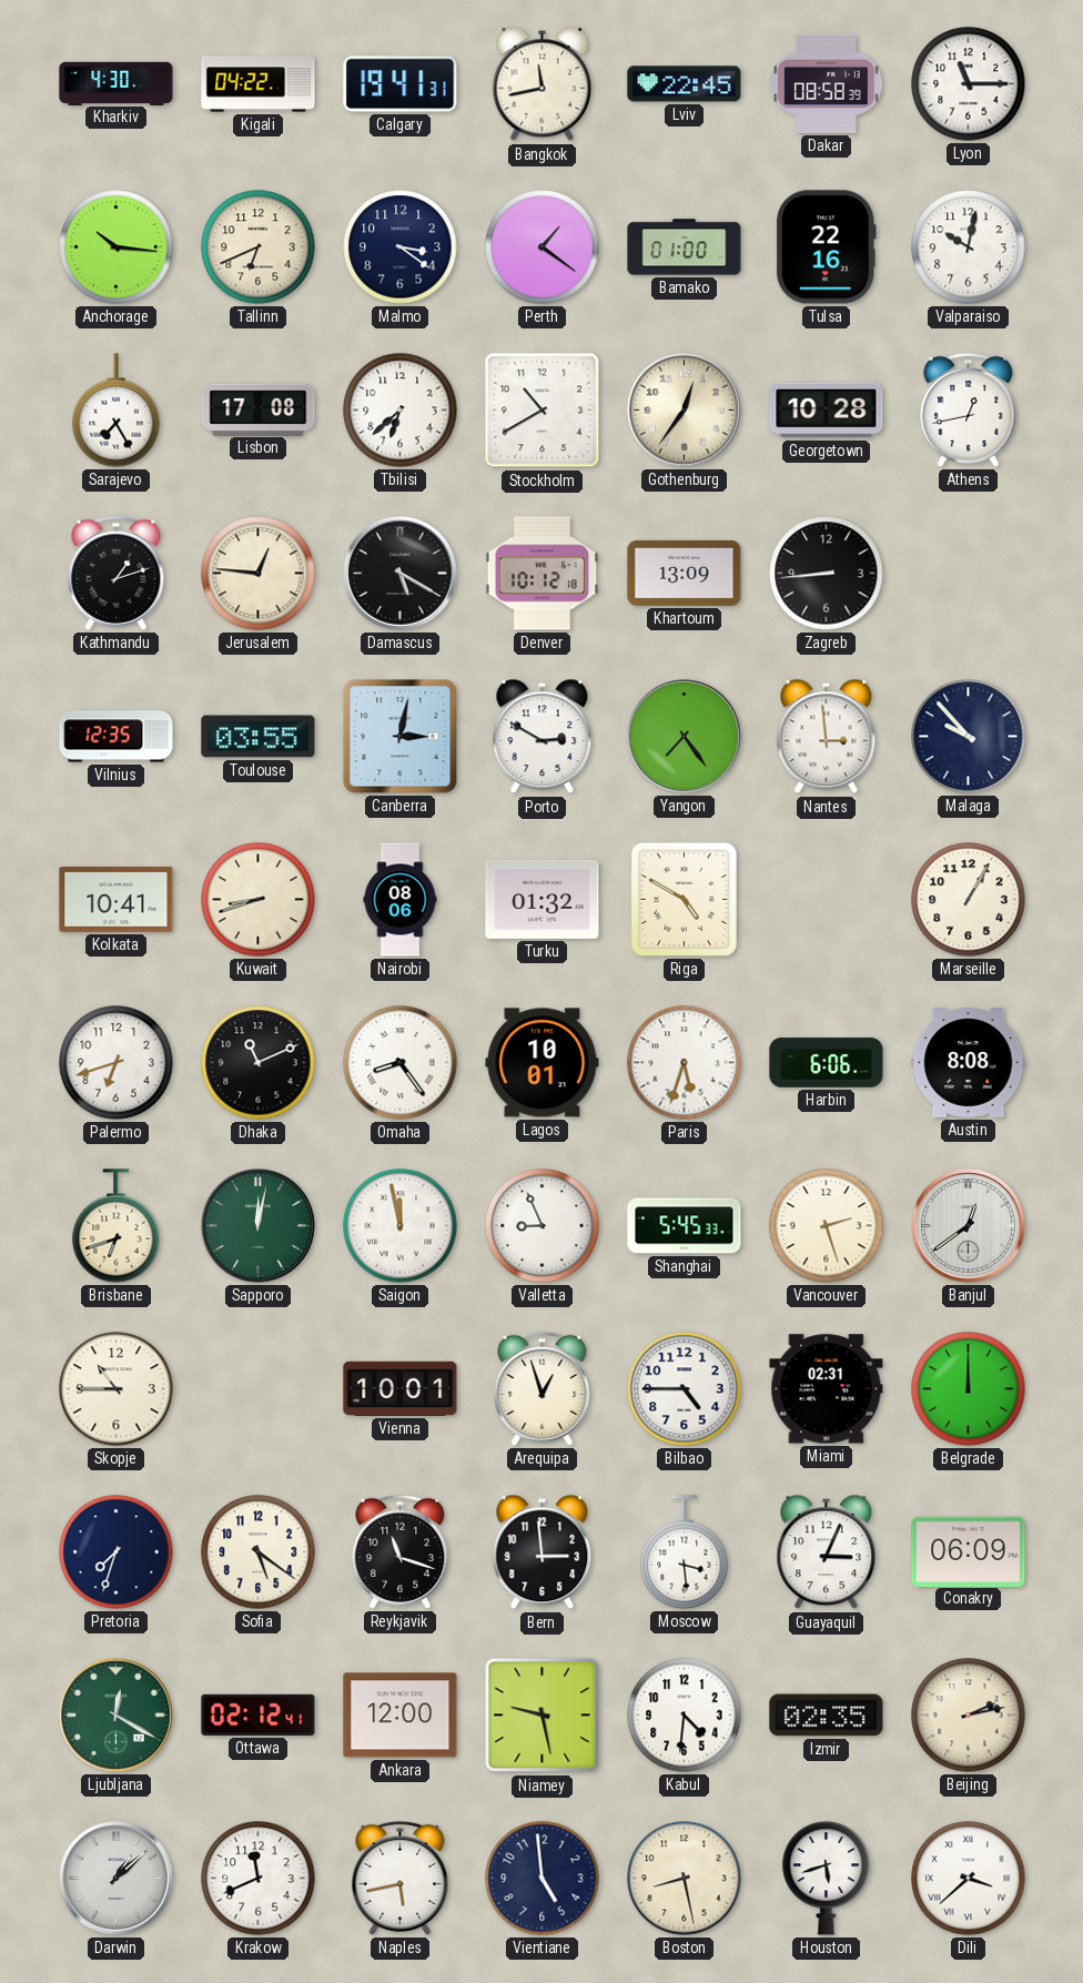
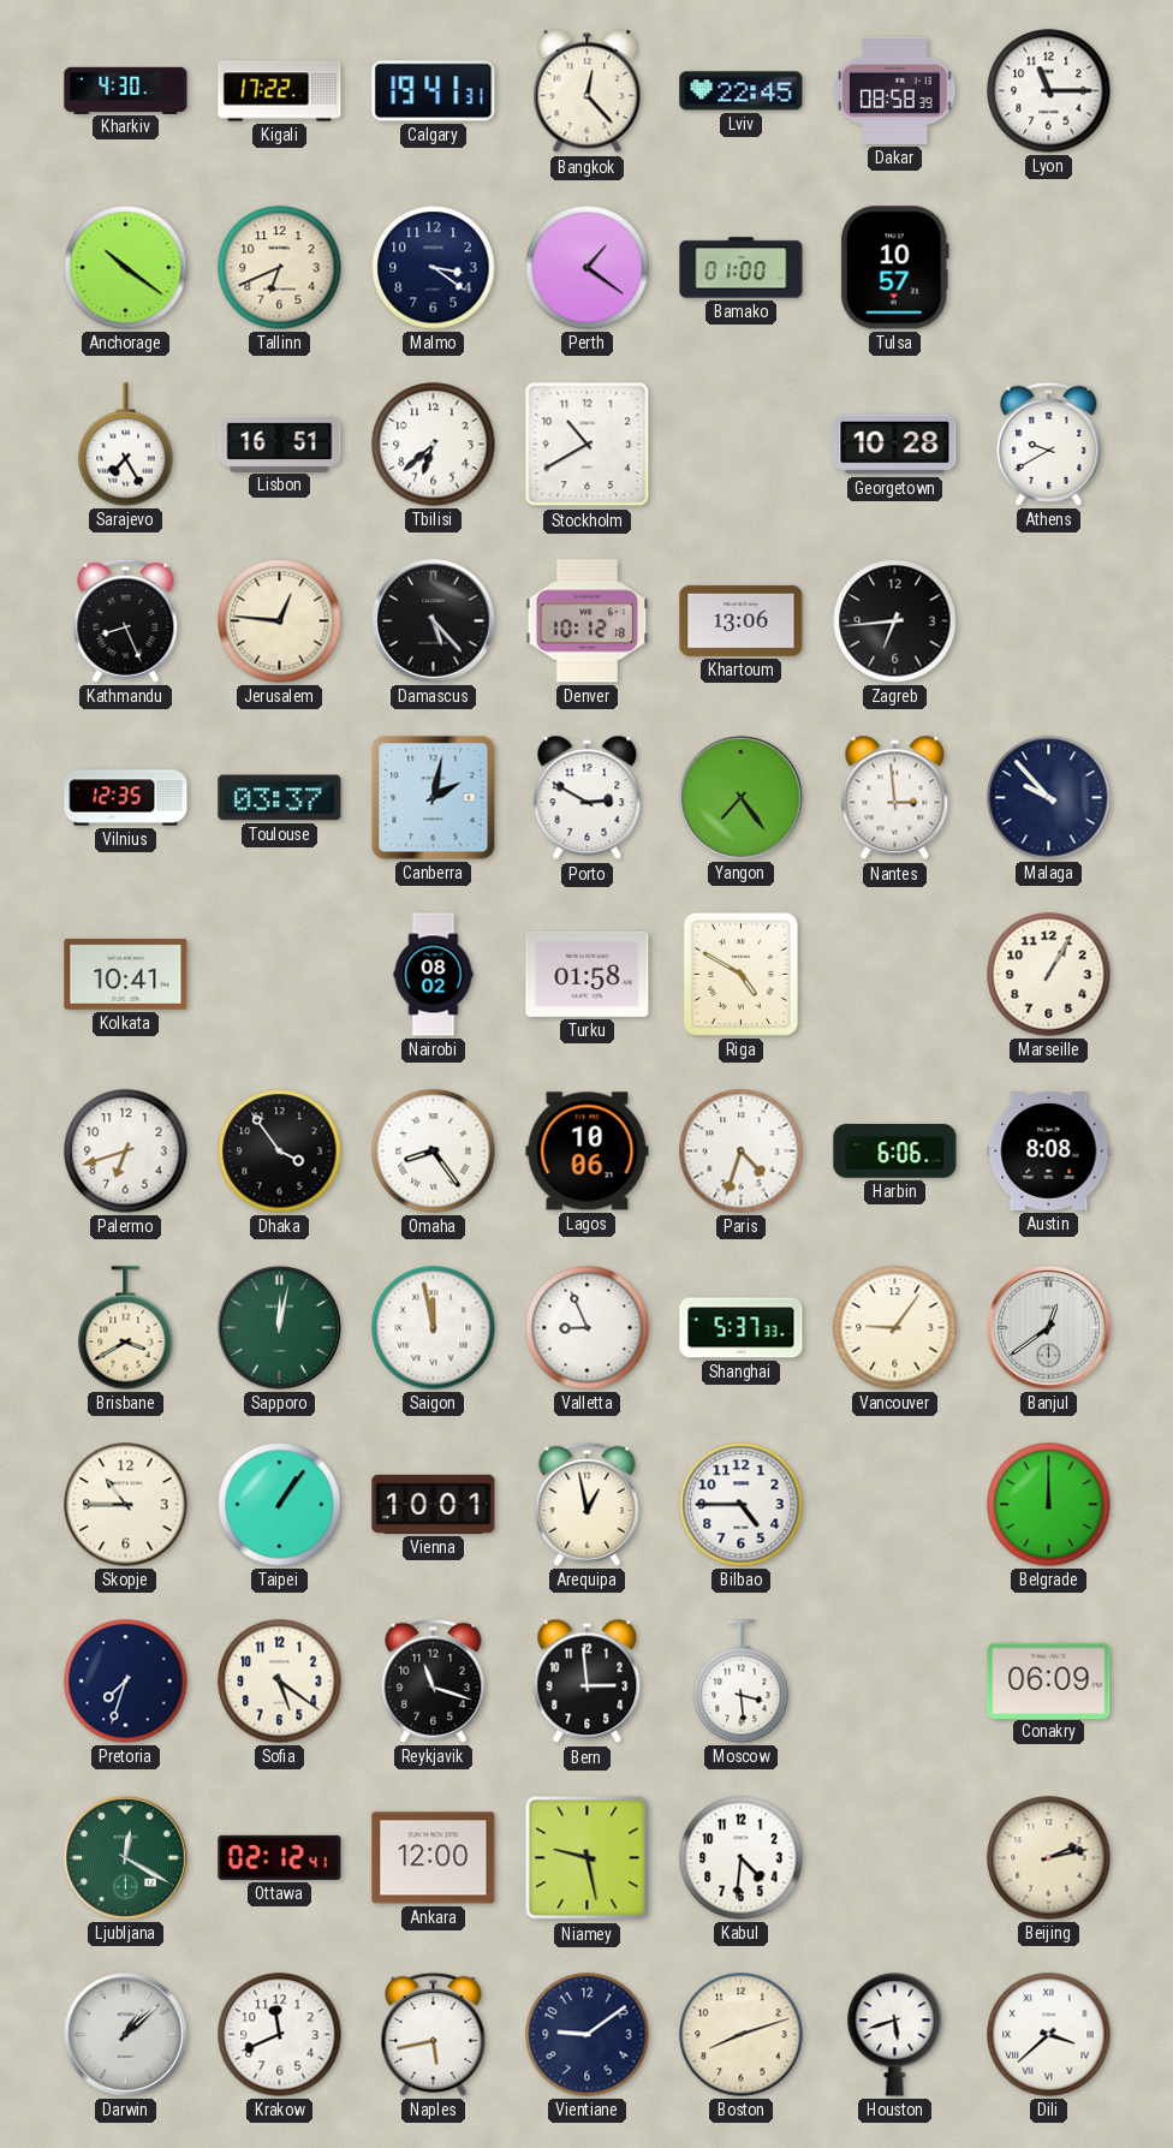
Kigali: 04:22 -> 17:22
Bangkok: 11:43 -> 12:23
Anchorage: 10:16 -> 10:21
Tulsa: 22:16 -> 10:57
Valparaiso: 10:02 -> none
Lisbon: 17:08 -> 16:51
Gothenburg: 12:36 -> none
Athens: 12:43 -> 9:40
Kathmandu: 1:12 -> 8:26
Damascus: 5:20 -> 5:23
Khartoum: 13:09 -> 13:06
Zagreb: 8:44 -> 6:44
Toulouse: 03:55 -> 03:37
Canberra: 3:02 -> 2:02
Kuwait: 8:42 -> none
Nairobi: 08:06 -> 08:02
Turku: 01:32 -> 01:58
Dhaka: 11:11 -> 3:54
Lagos: 10:01 -> 10:06
Paris: 5:33 -> 4:33
Brisbane: 6:42 -> 3:40
Shanghai: 5:45 -> 5:37
Vancouver: 2:27 -> 9:06
Taipei: none -> 1:06
Arequipa: 12:57 -> 12:58
Miami: 02:31 -> none
Guayaquil: 3:04 -> none
Izmir: 02:35 -> none
Vientiane: 4:59 -> 9:09
Boston: 8:28 -> 8:12
